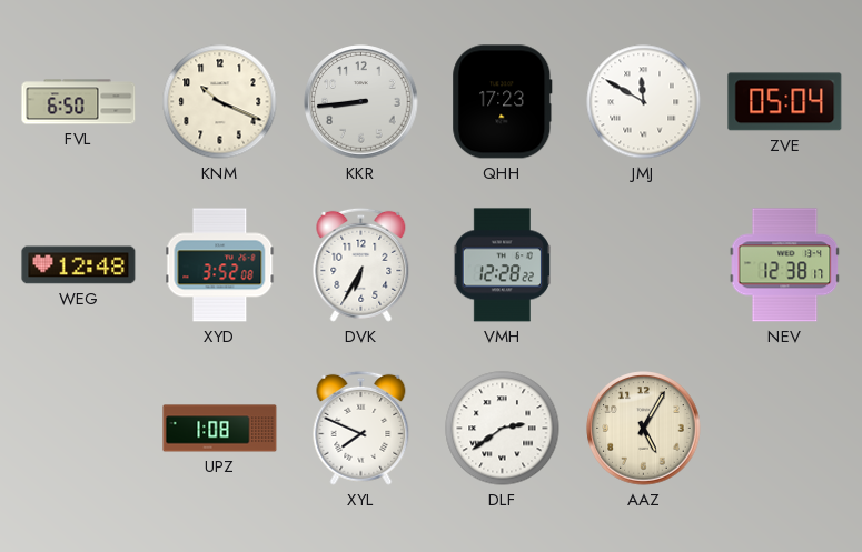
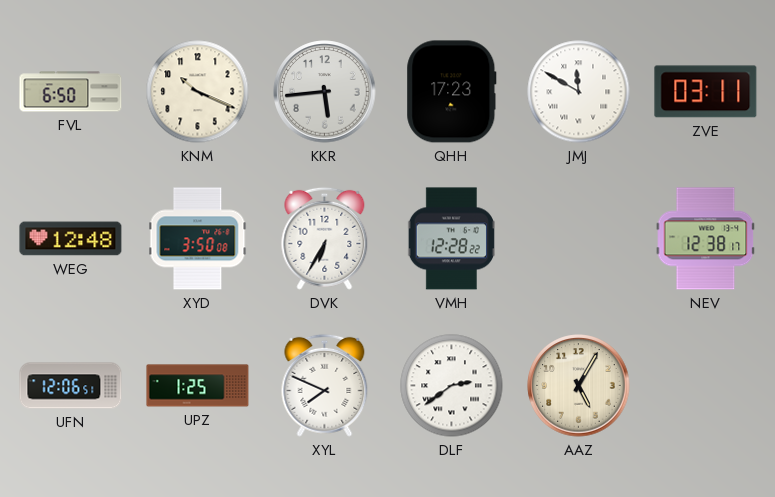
KKR: 8:44 -> 5:44
ZVE: 05:04 -> 03:11
XYD: 3:52 -> 3:50
UFN: none -> 12:06
UPZ: 1:08 -> 1:25
